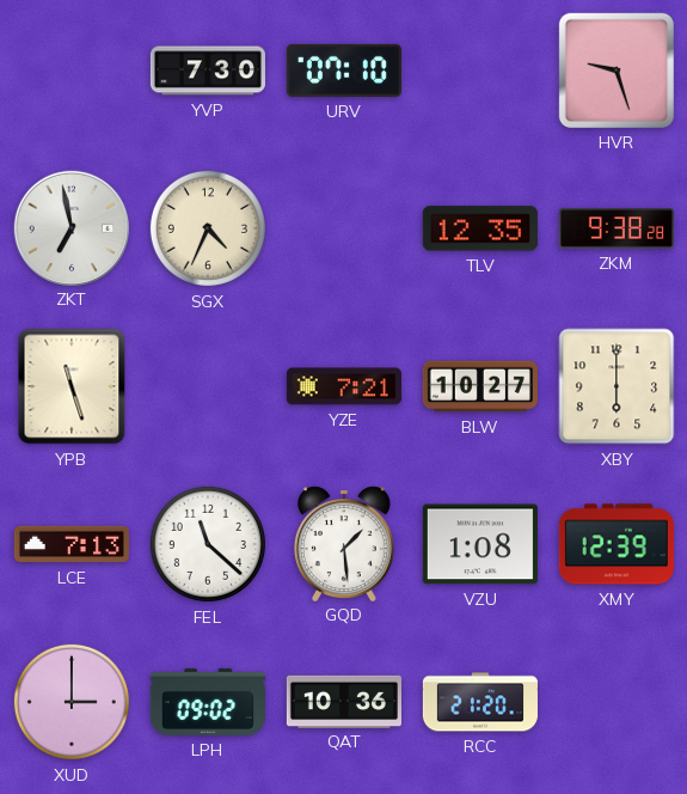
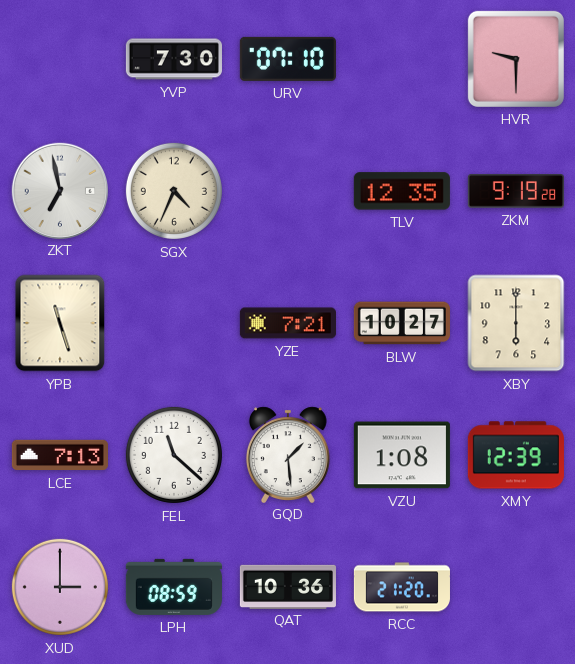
HVR: 9:27 -> 9:30
ZKM: 9:38 -> 9:19
LPH: 09:02 -> 08:59
